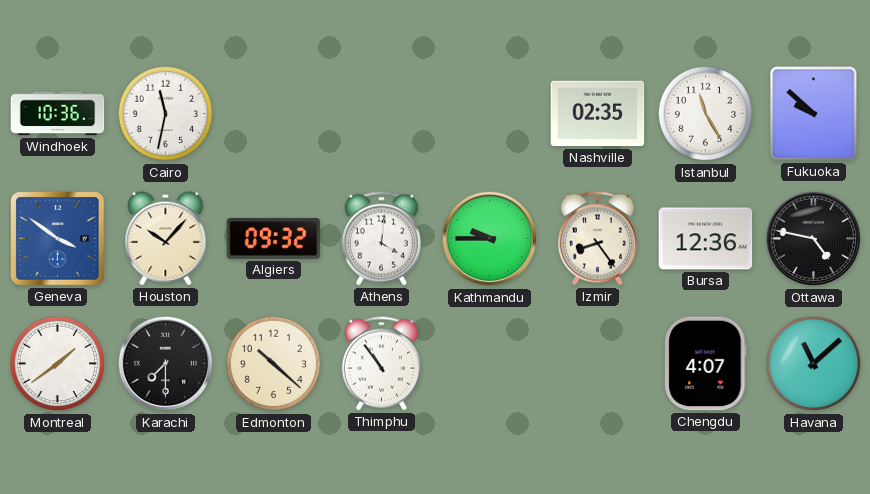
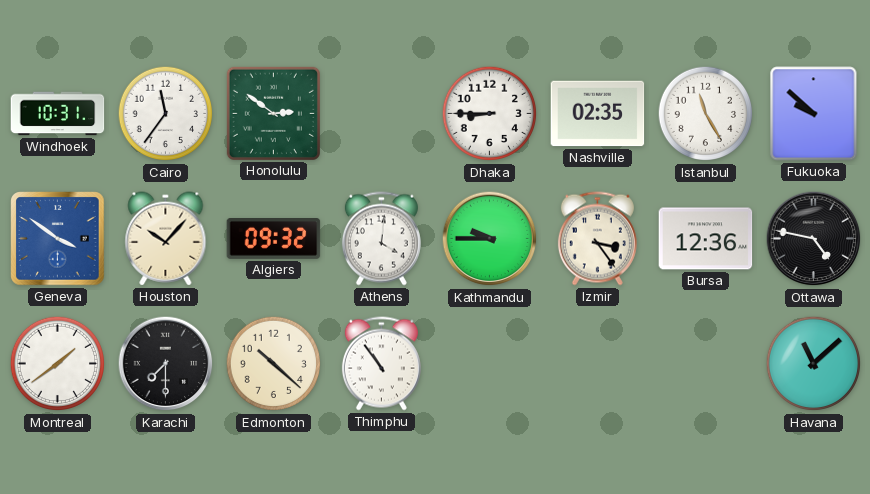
Windhoek: 10:36 -> 10:31
Cairo: 11:32 -> 11:36
Honolulu: none -> 2:51
Dhaka: none -> 8:45
Izmir: 8:24 -> 3:24
Chengdu: 4:07 -> none
